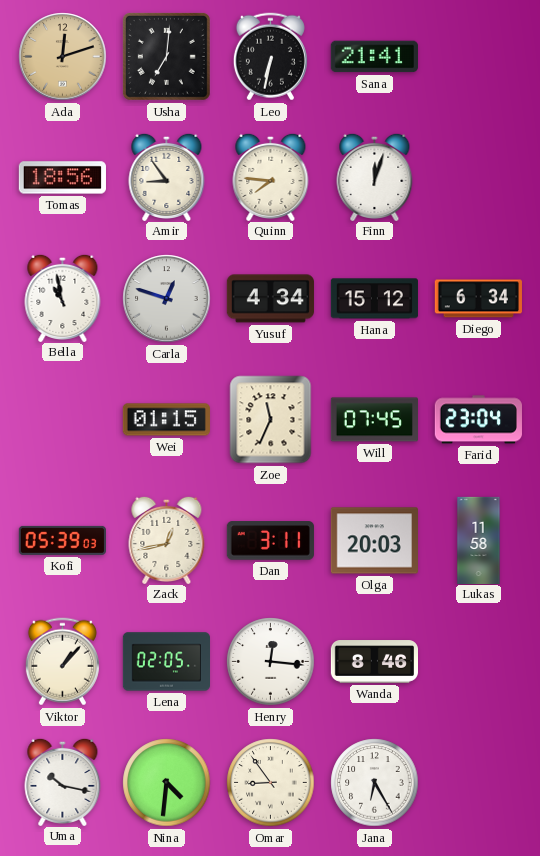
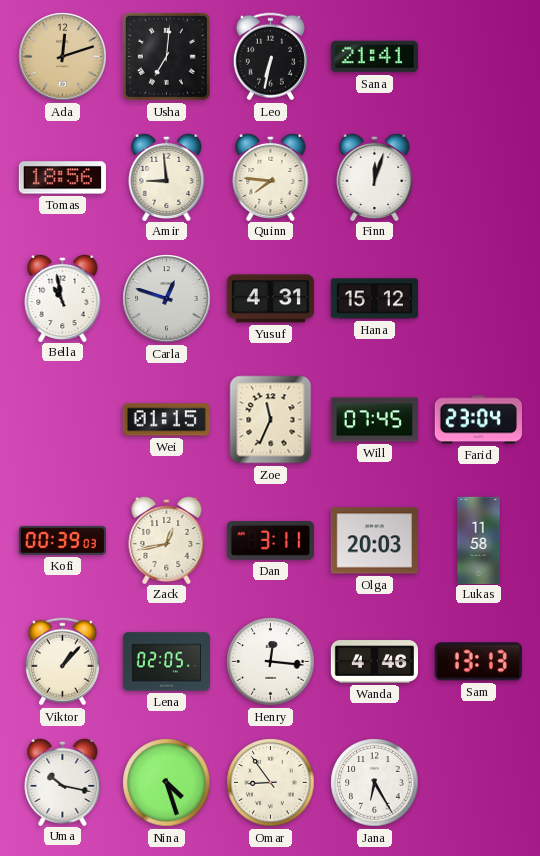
Amir: 8:54 -> 8:59
Yusuf: 4:34 -> 4:31
Diego: 6:34 -> none
Kofi: 05:39 -> 00:39
Wanda: 8:46 -> 4:46
Sam: none -> 13:13
Nina: 4:31 -> 4:27
